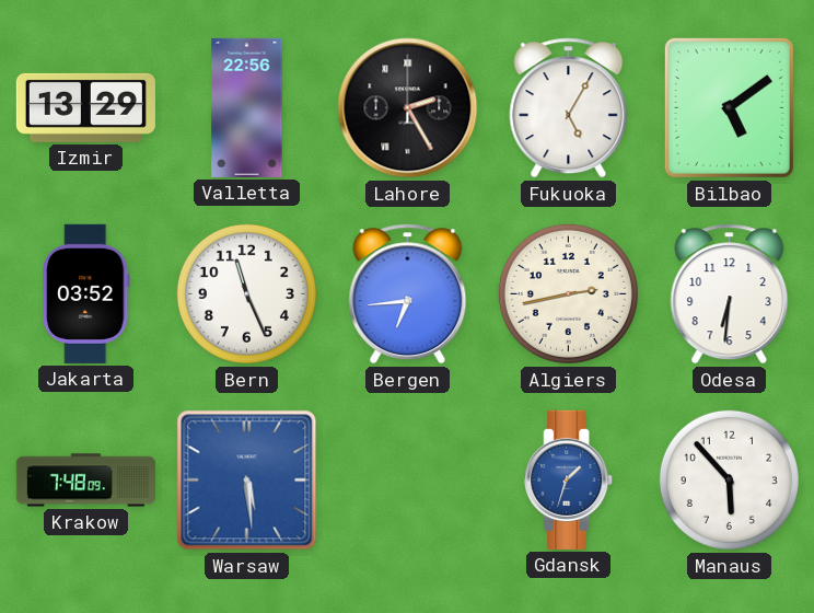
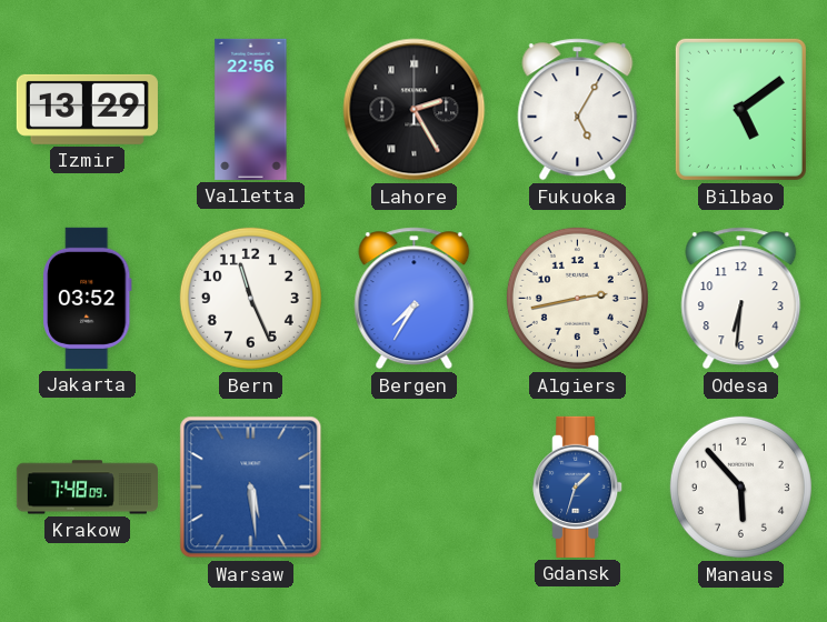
Bergen: 6:44 -> 7:35
